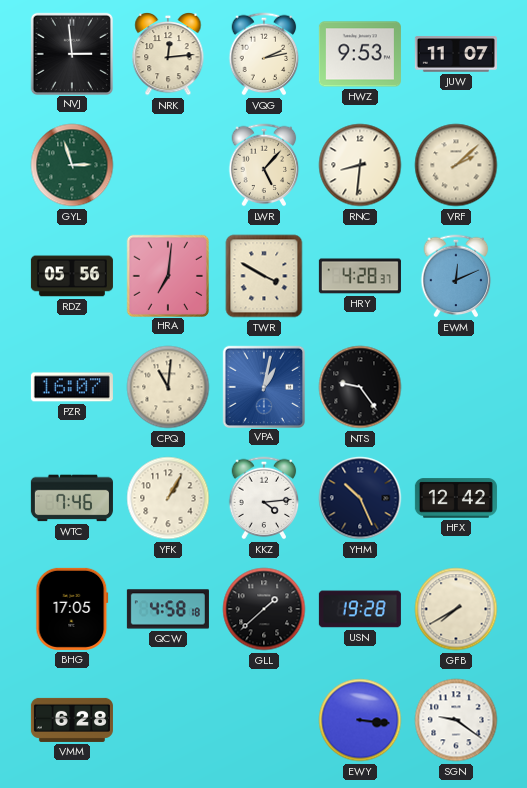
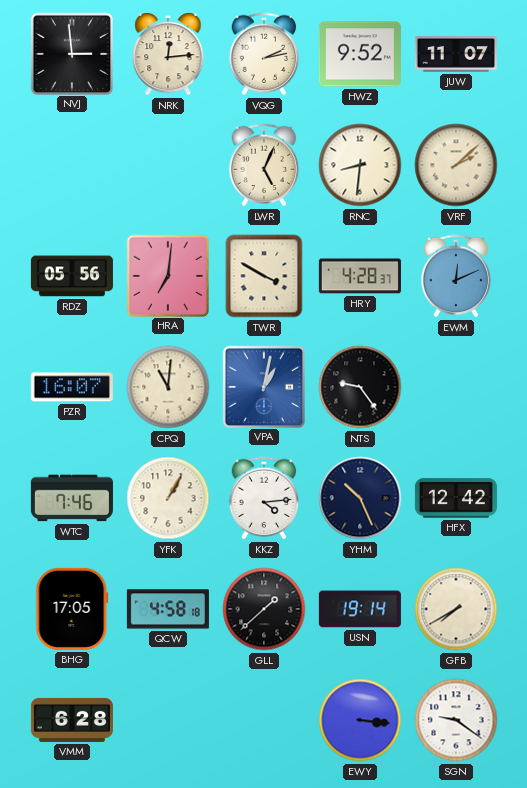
HWZ: 9:53 -> 9:52
GYL: 2:57 -> none
LWR: 5:07 -> 5:04
USN: 19:28 -> 19:14
